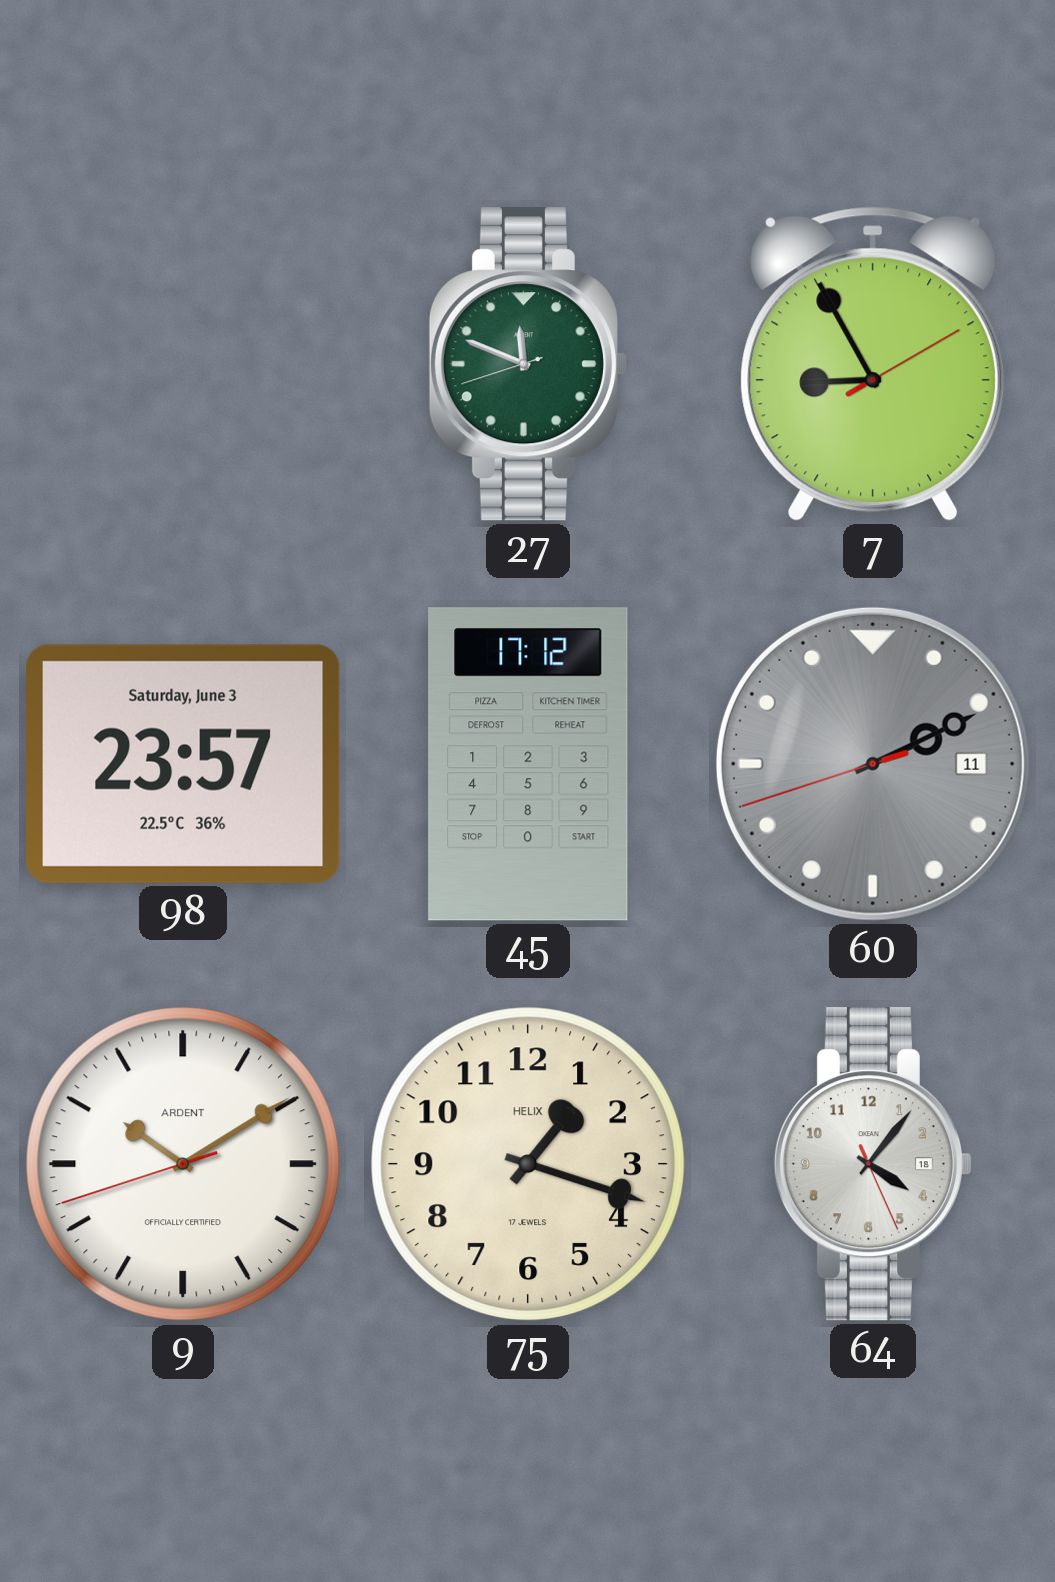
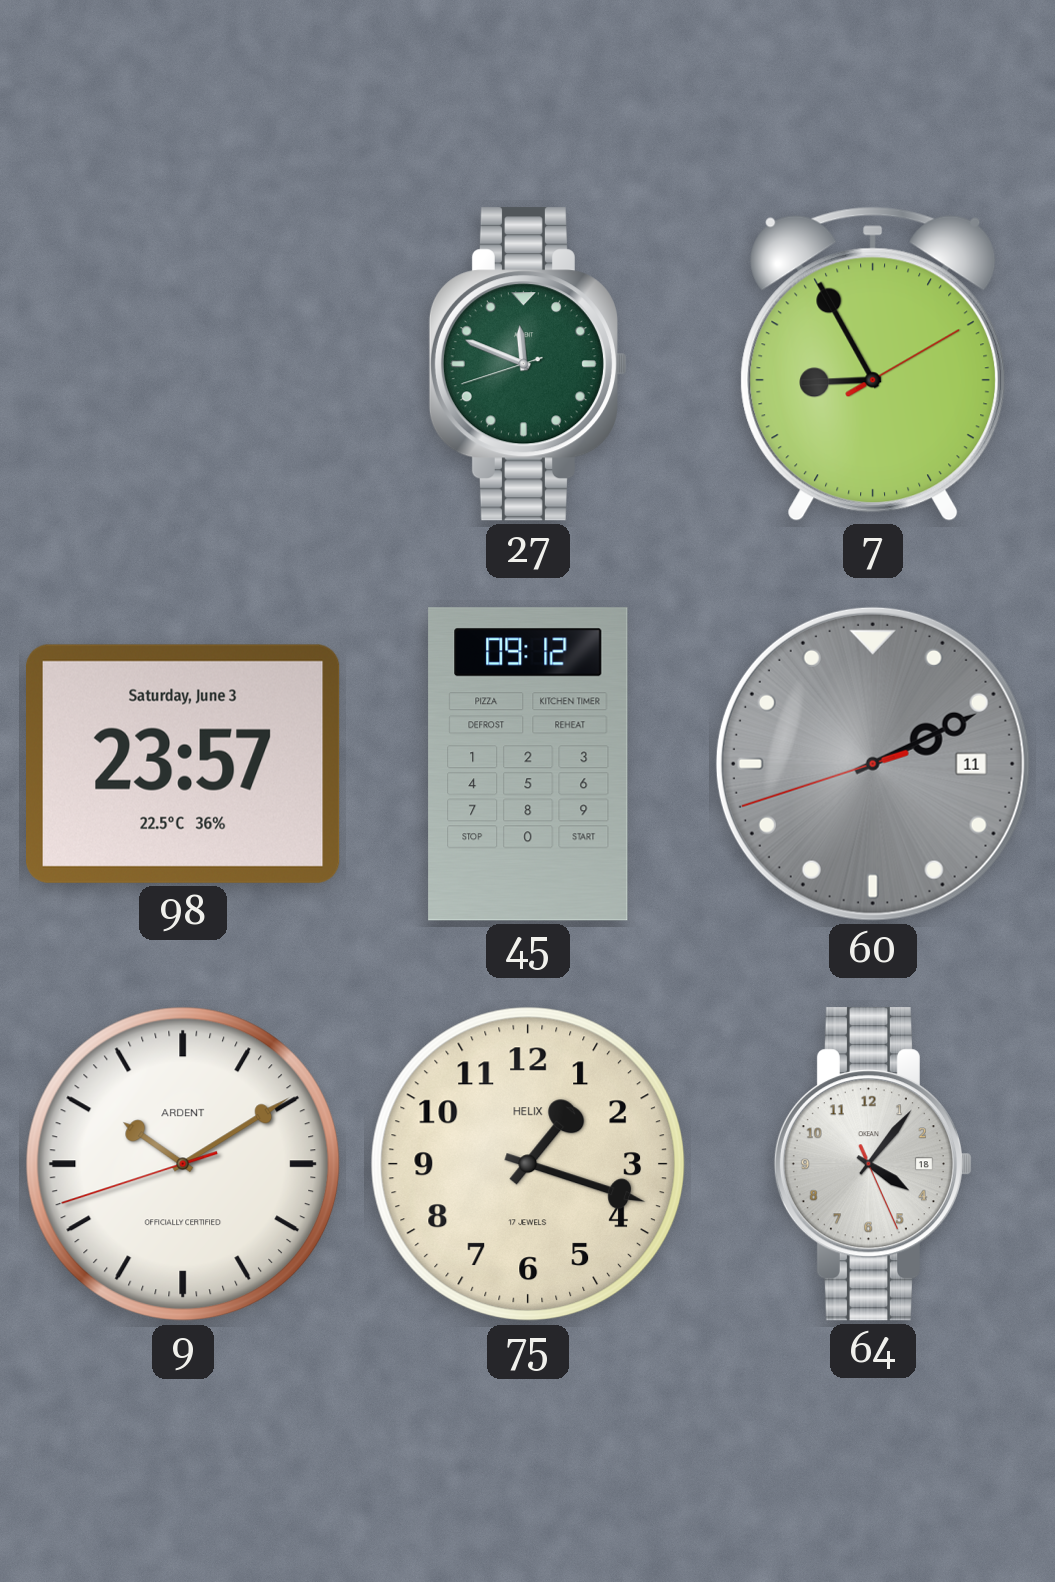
45: 17:12 -> 09:12
